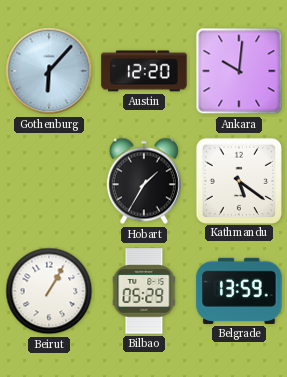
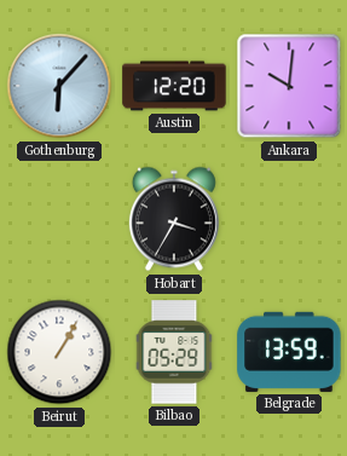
Hobart: 1:35 -> 3:35
Kathmandu: 5:21 -> none
